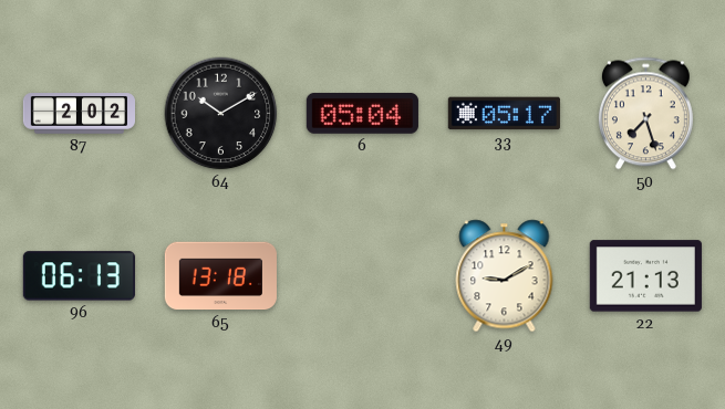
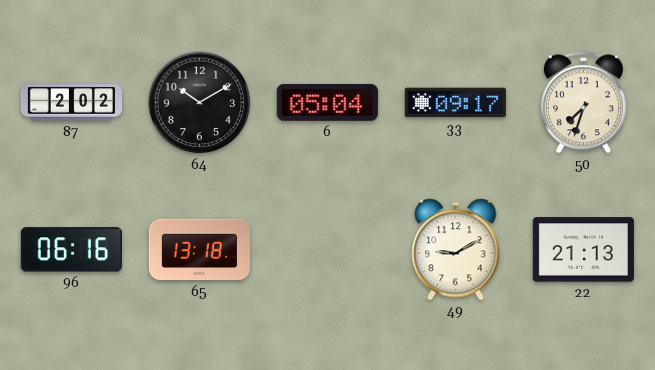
33: 05:17 -> 09:17
50: 7:27 -> 7:33
96: 06:13 -> 06:16
